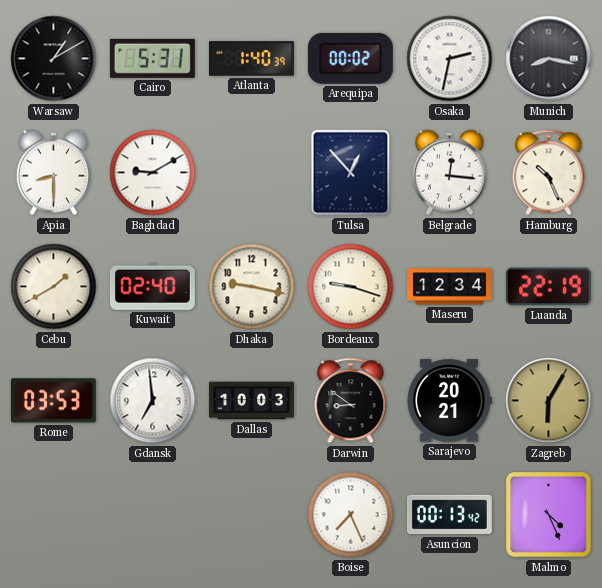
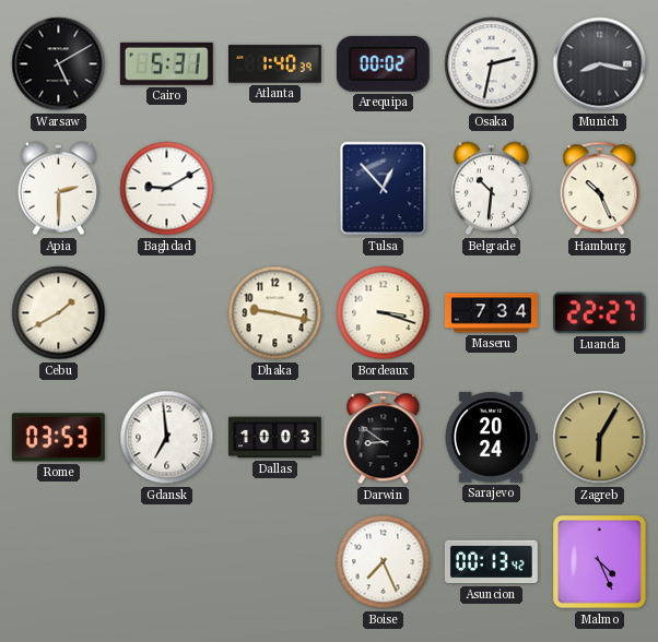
Warsaw: 1:10 -> 5:10
Apia: 8:30 -> 2:30
Belgrade: 12:16 -> 10:31
Kuwait: 02:40 -> none
Bordeaux: 9:18 -> 3:18
Maseru: 12:34 -> 7:34
Luanda: 22:19 -> 22:27
Sarajevo: 20:21 -> 20:24
